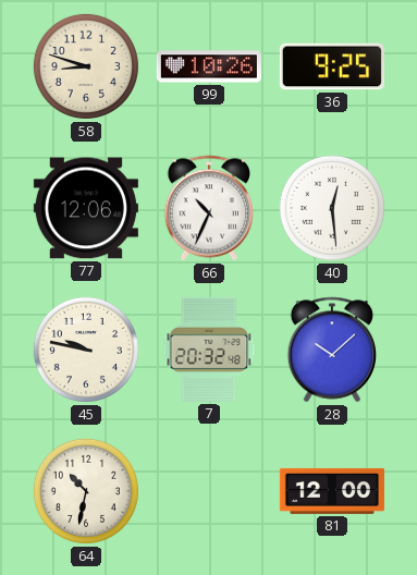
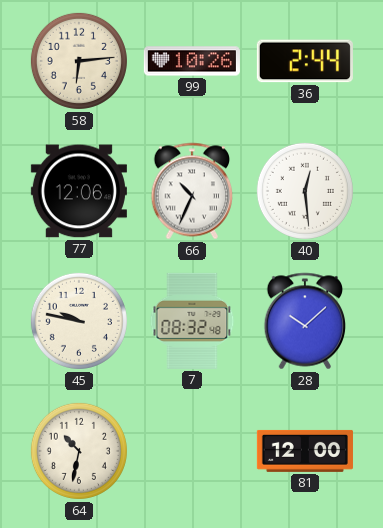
58: 8:48 -> 6:14
36: 9:25 -> 2:44
7: 20:32 -> 08:32
